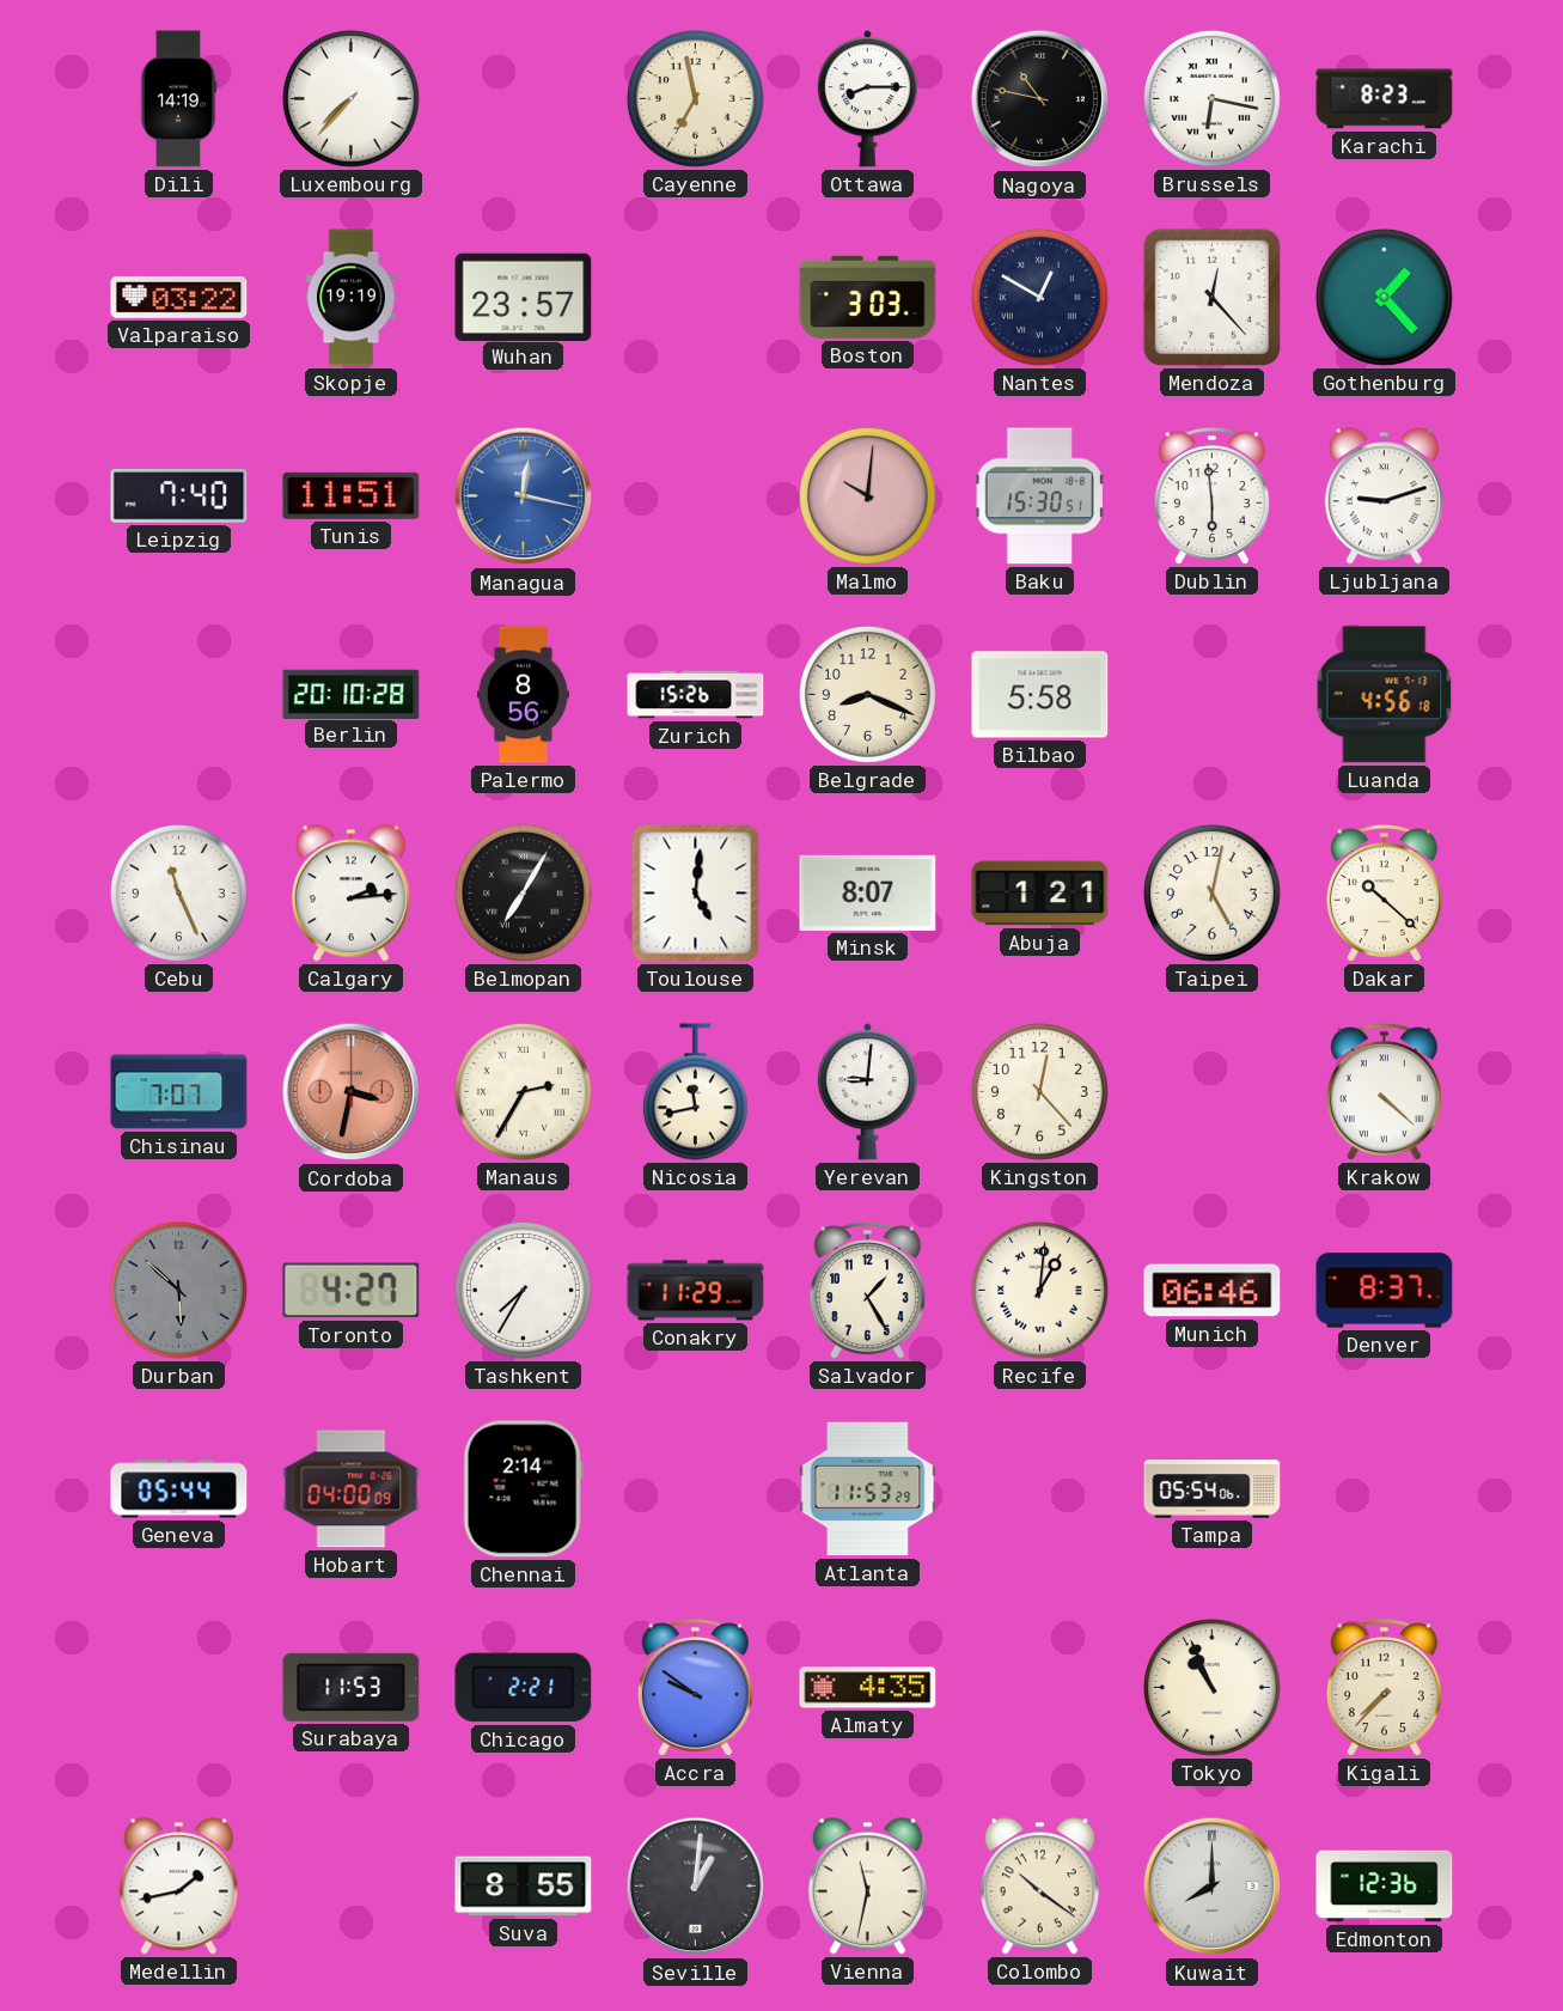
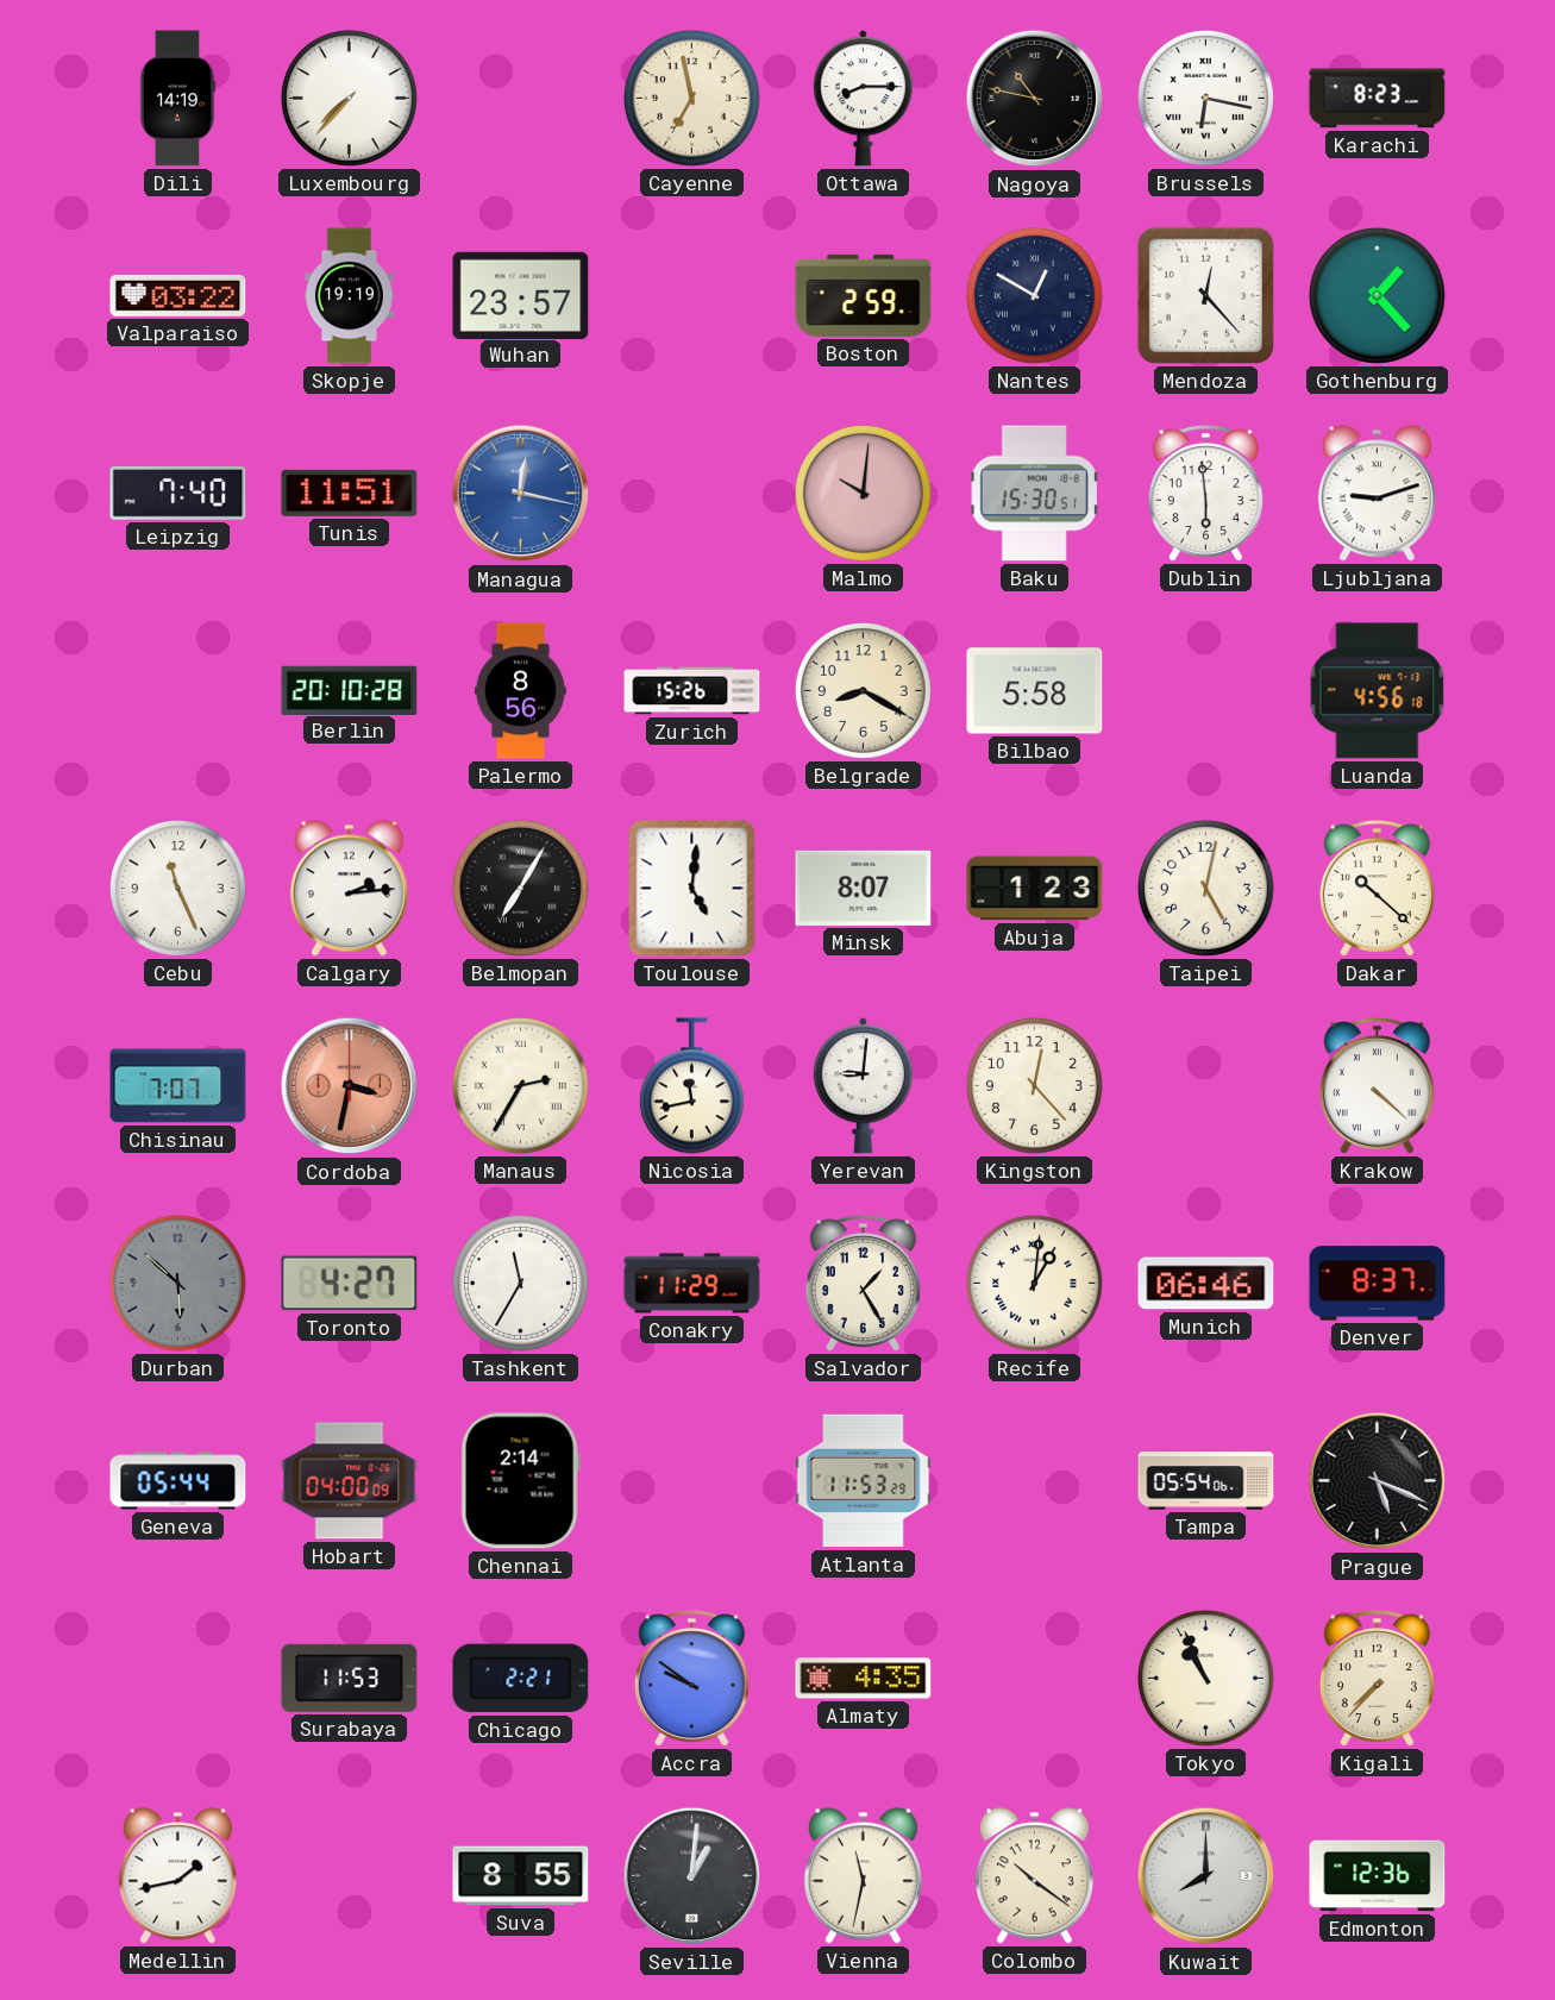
Boston: 3:03 -> 2:59
Belgrade: 8:19 -> 8:20
Abuja: 1:21 -> 1:23
Tashkent: 7:35 -> 11:35
Prague: none -> 5:19
